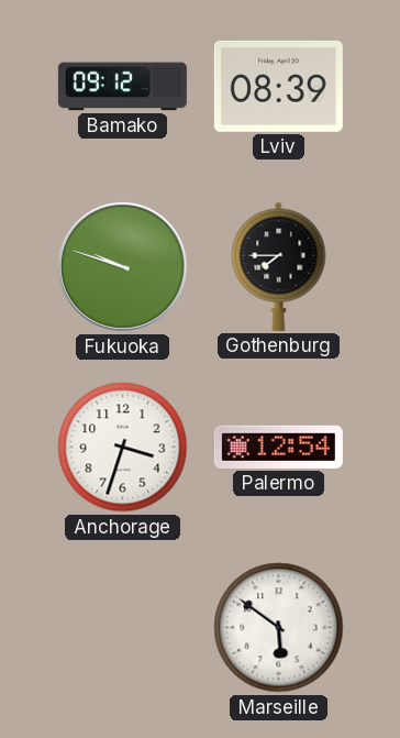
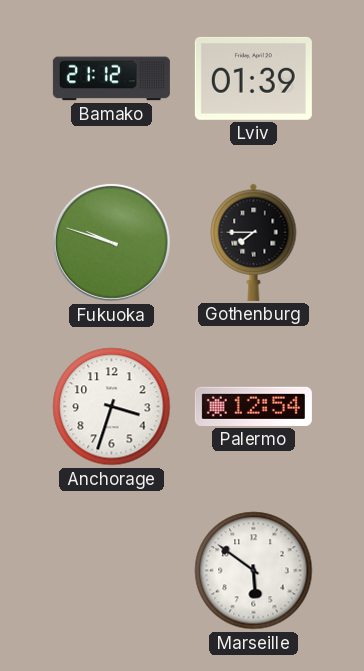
Bamako: 09:12 -> 21:12
Lviv: 08:39 -> 01:39
